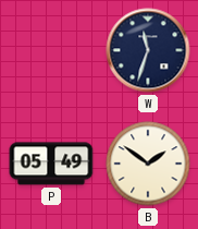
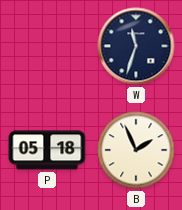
P: 05:49 -> 05:18
B: 1:51 -> 1:56
